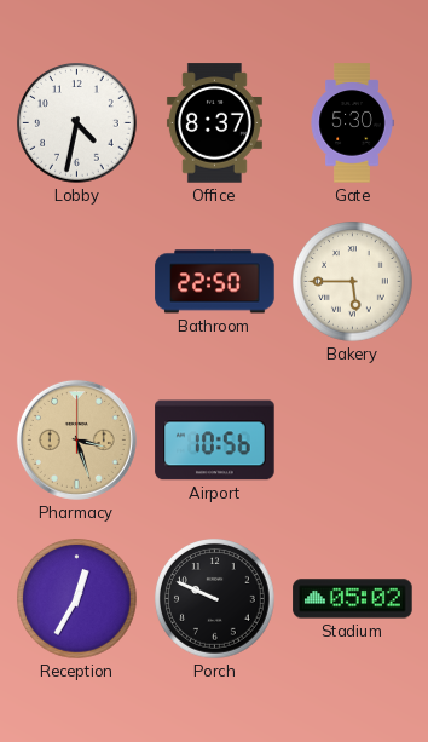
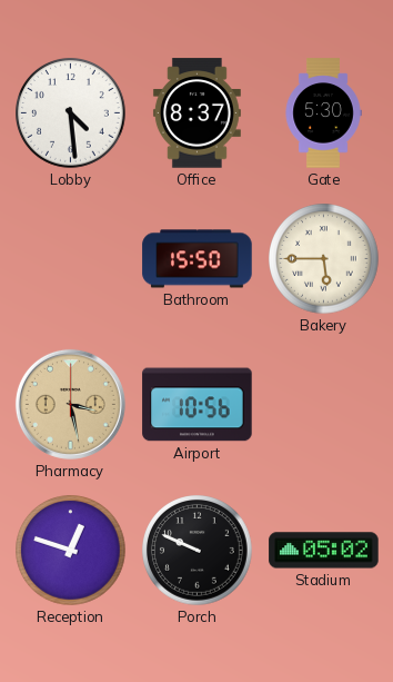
Lobby: 4:32 -> 4:29
Bathroom: 22:50 -> 15:50
Pharmacy: 3:27 -> 3:28
Reception: 12:35 -> 12:48
